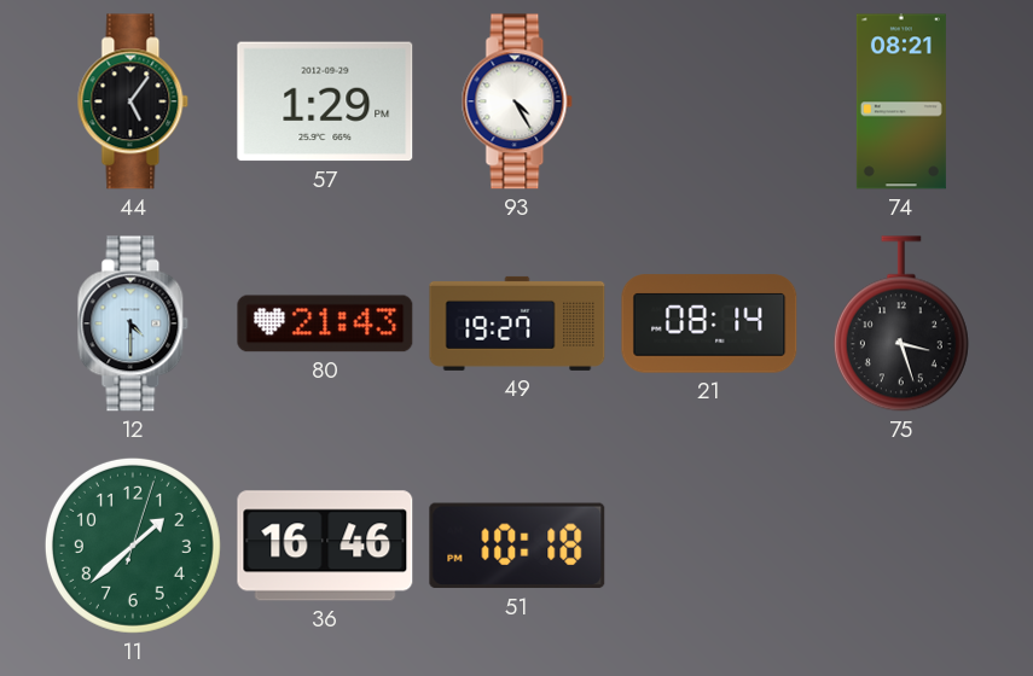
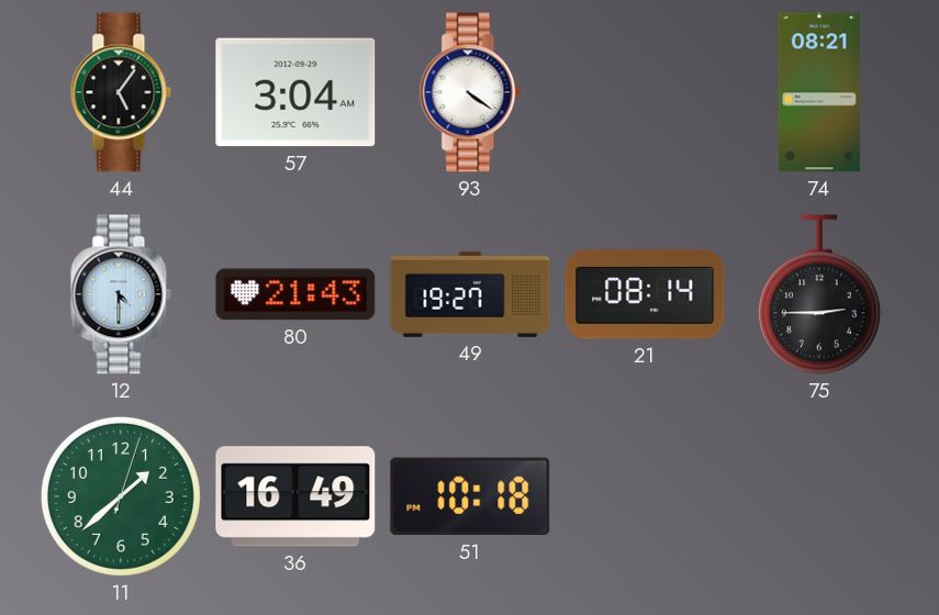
57: 1:29 -> 3:04
93: 4:25 -> 4:21
75: 3:27 -> 2:45
36: 16:46 -> 16:49
